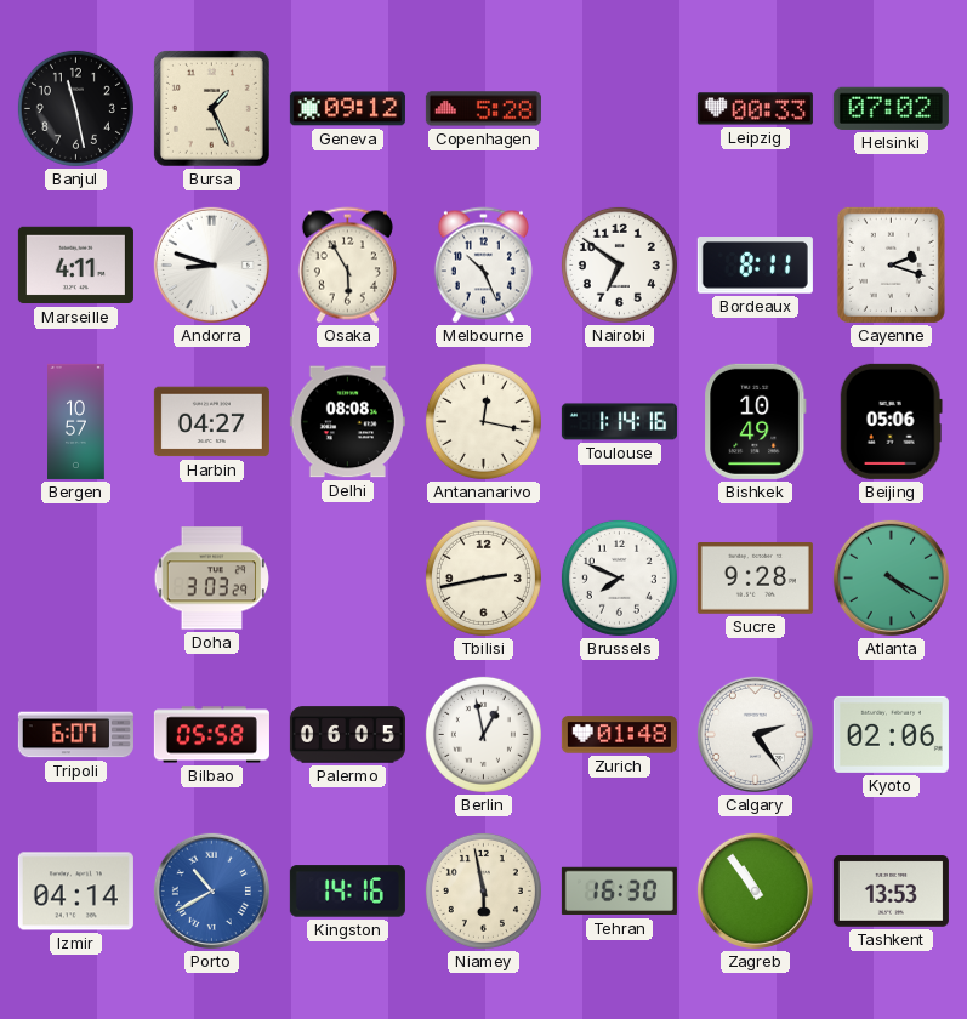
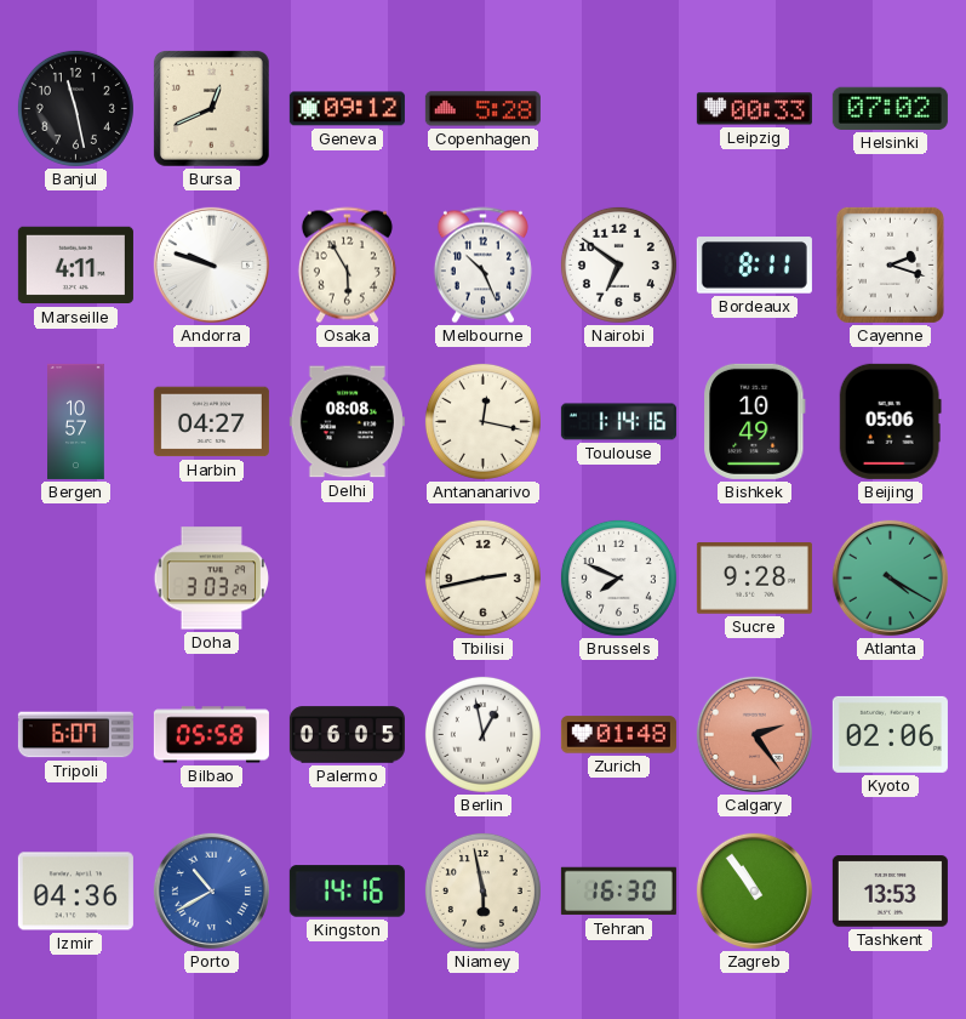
Bursa: 1:26 -> 12:41
Andorra: 8:48 -> 9:48
Calgary dial: white -> salmon
Izmir: 04:14 -> 04:36
